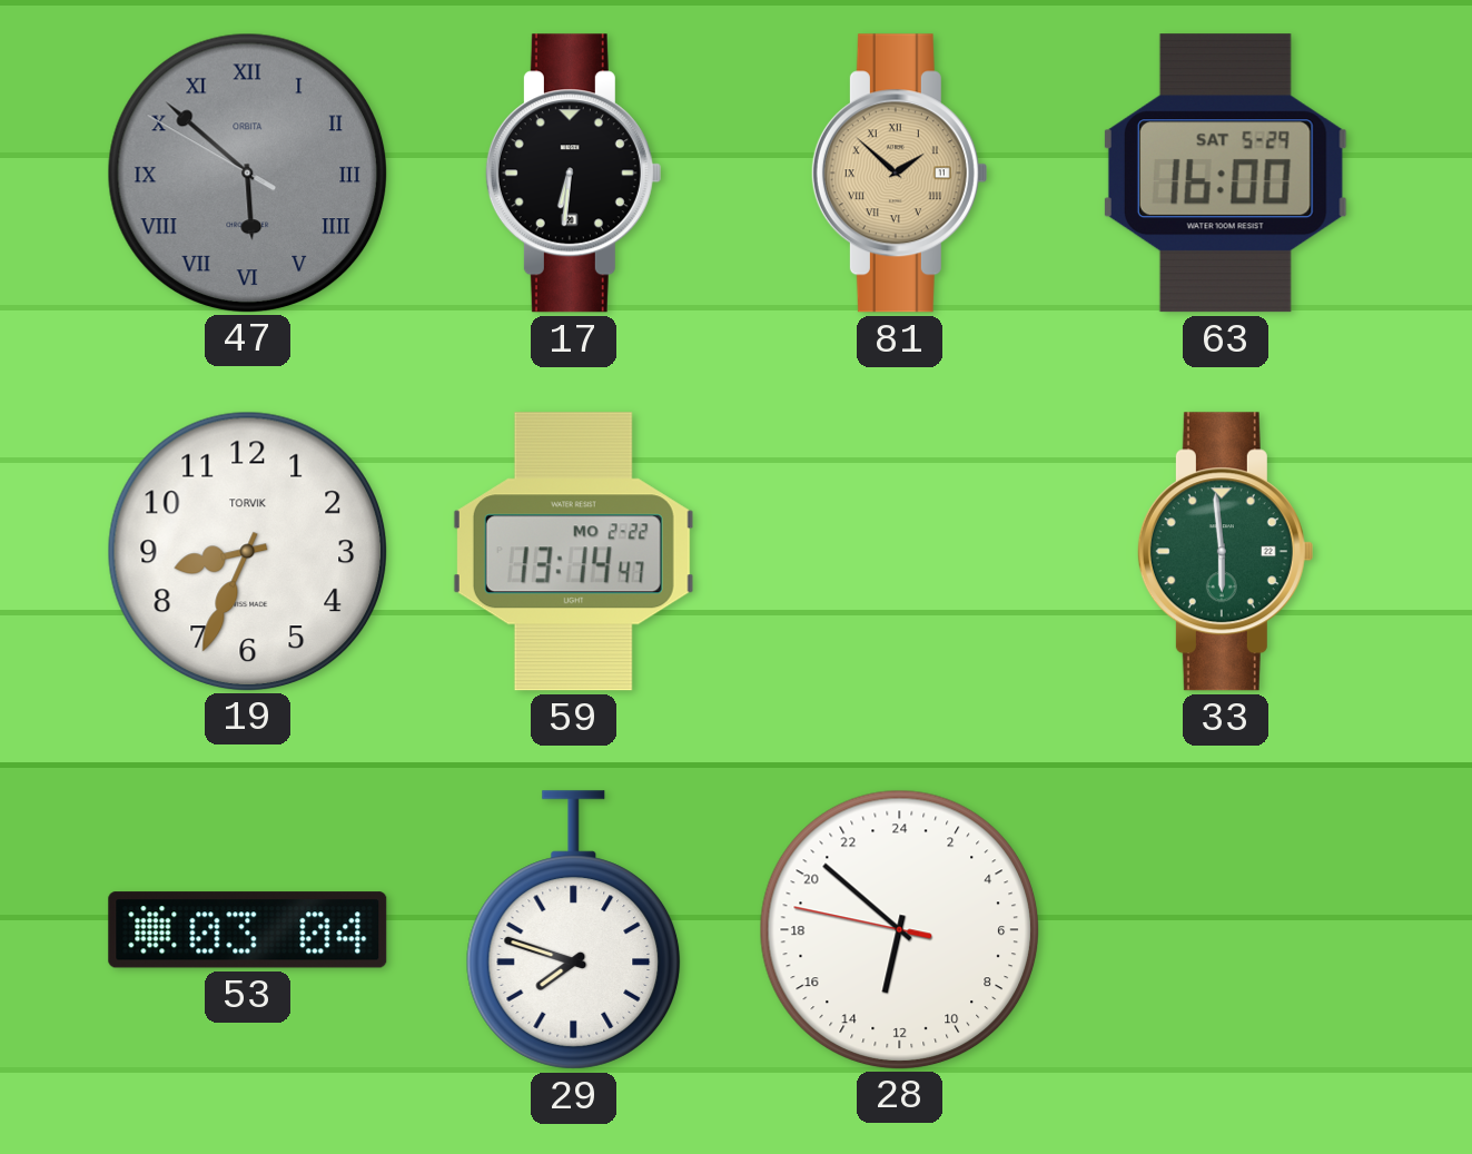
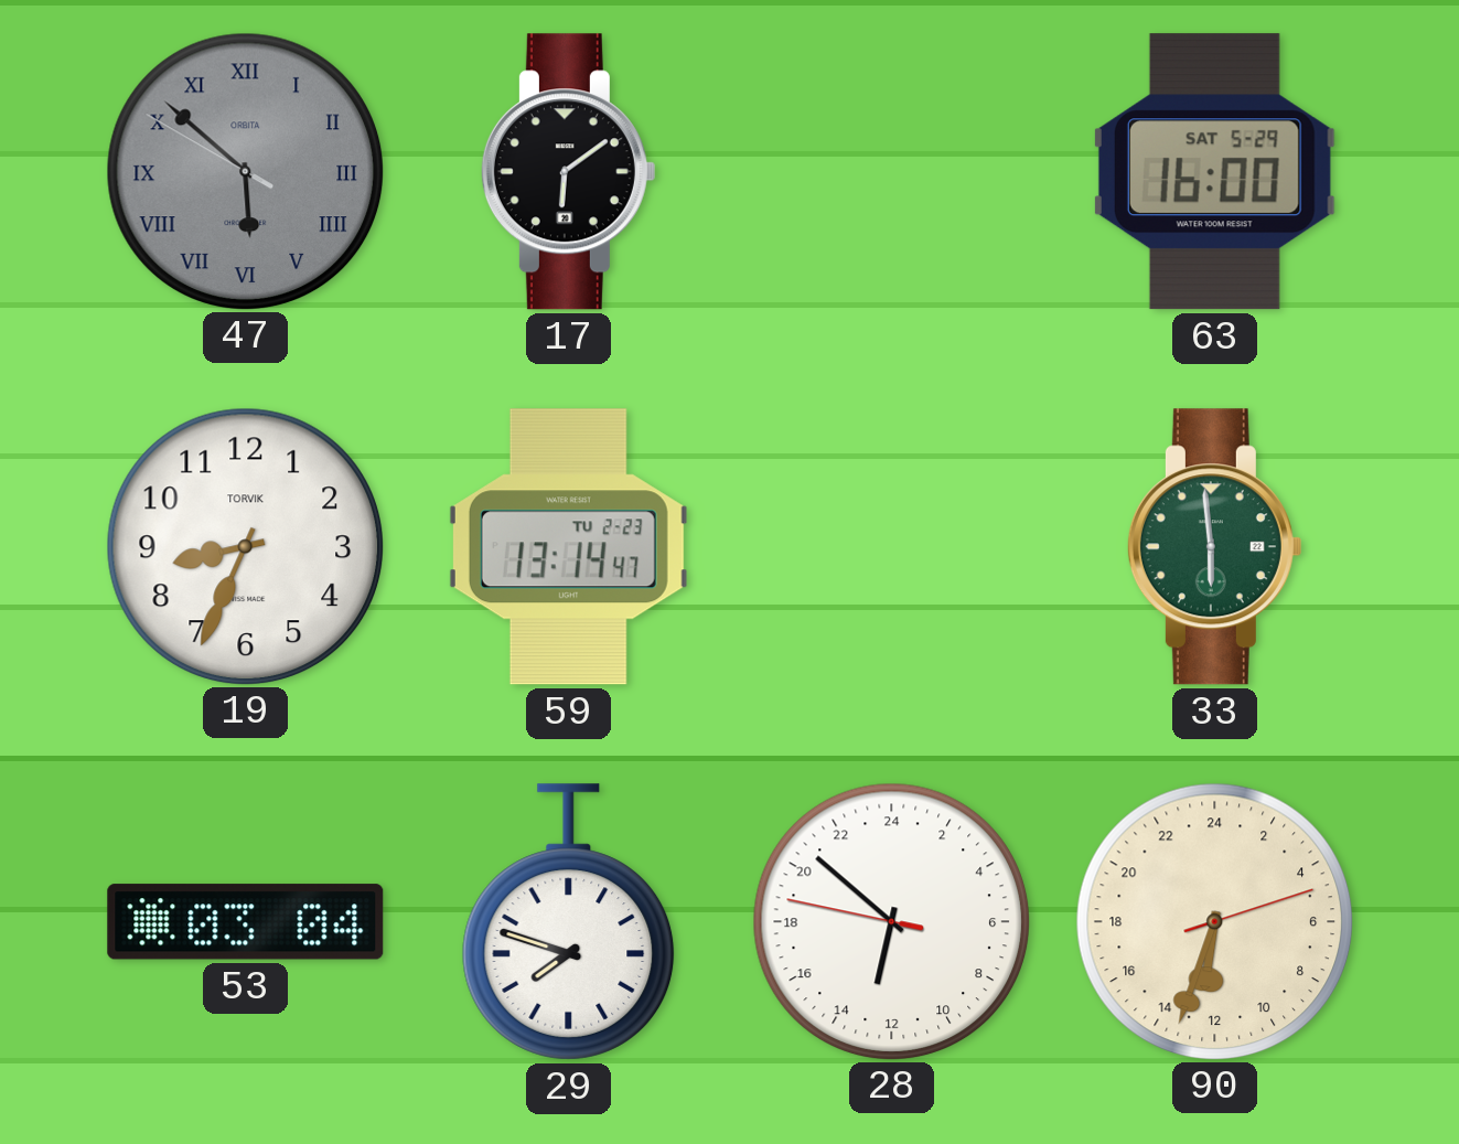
17: 6:31 -> 6:09
81: 1:52 -> none
59 date: MO 2-22 -> TU 2-23
90: none -> 12:33
